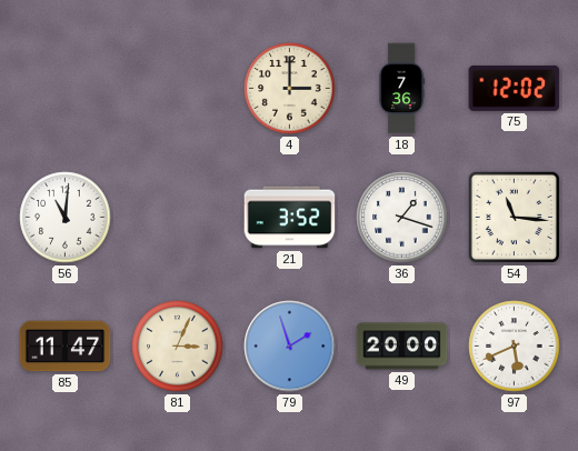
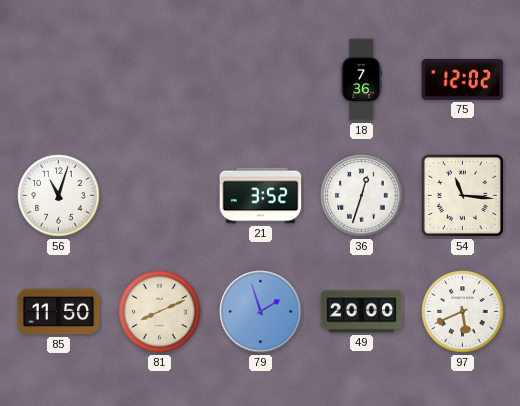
4: 3:00 -> none
56: 11:01 -> 11:03
36: 1:18 -> 12:33
85: 11:47 -> 11:50
81: 3:04 -> 8:11
